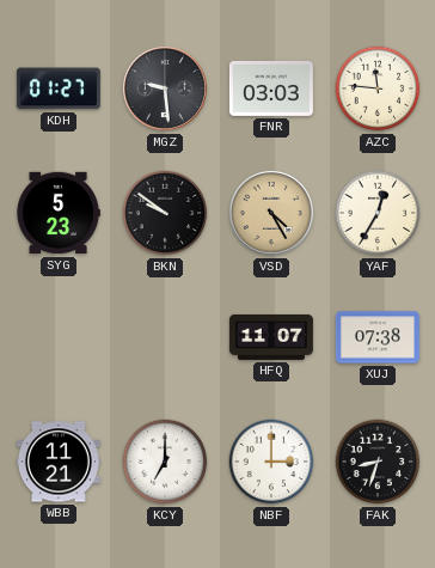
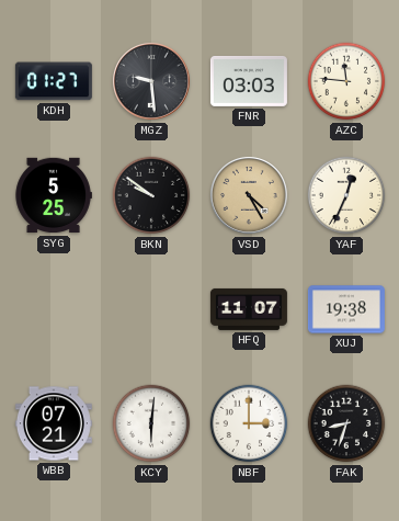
SYG: 5:23 -> 5:25
YAF: 12:35 -> 12:34
XUJ: 07:38 -> 19:38
WBB: 11:21 -> 07:21
KCY: 7:00 -> 6:01
